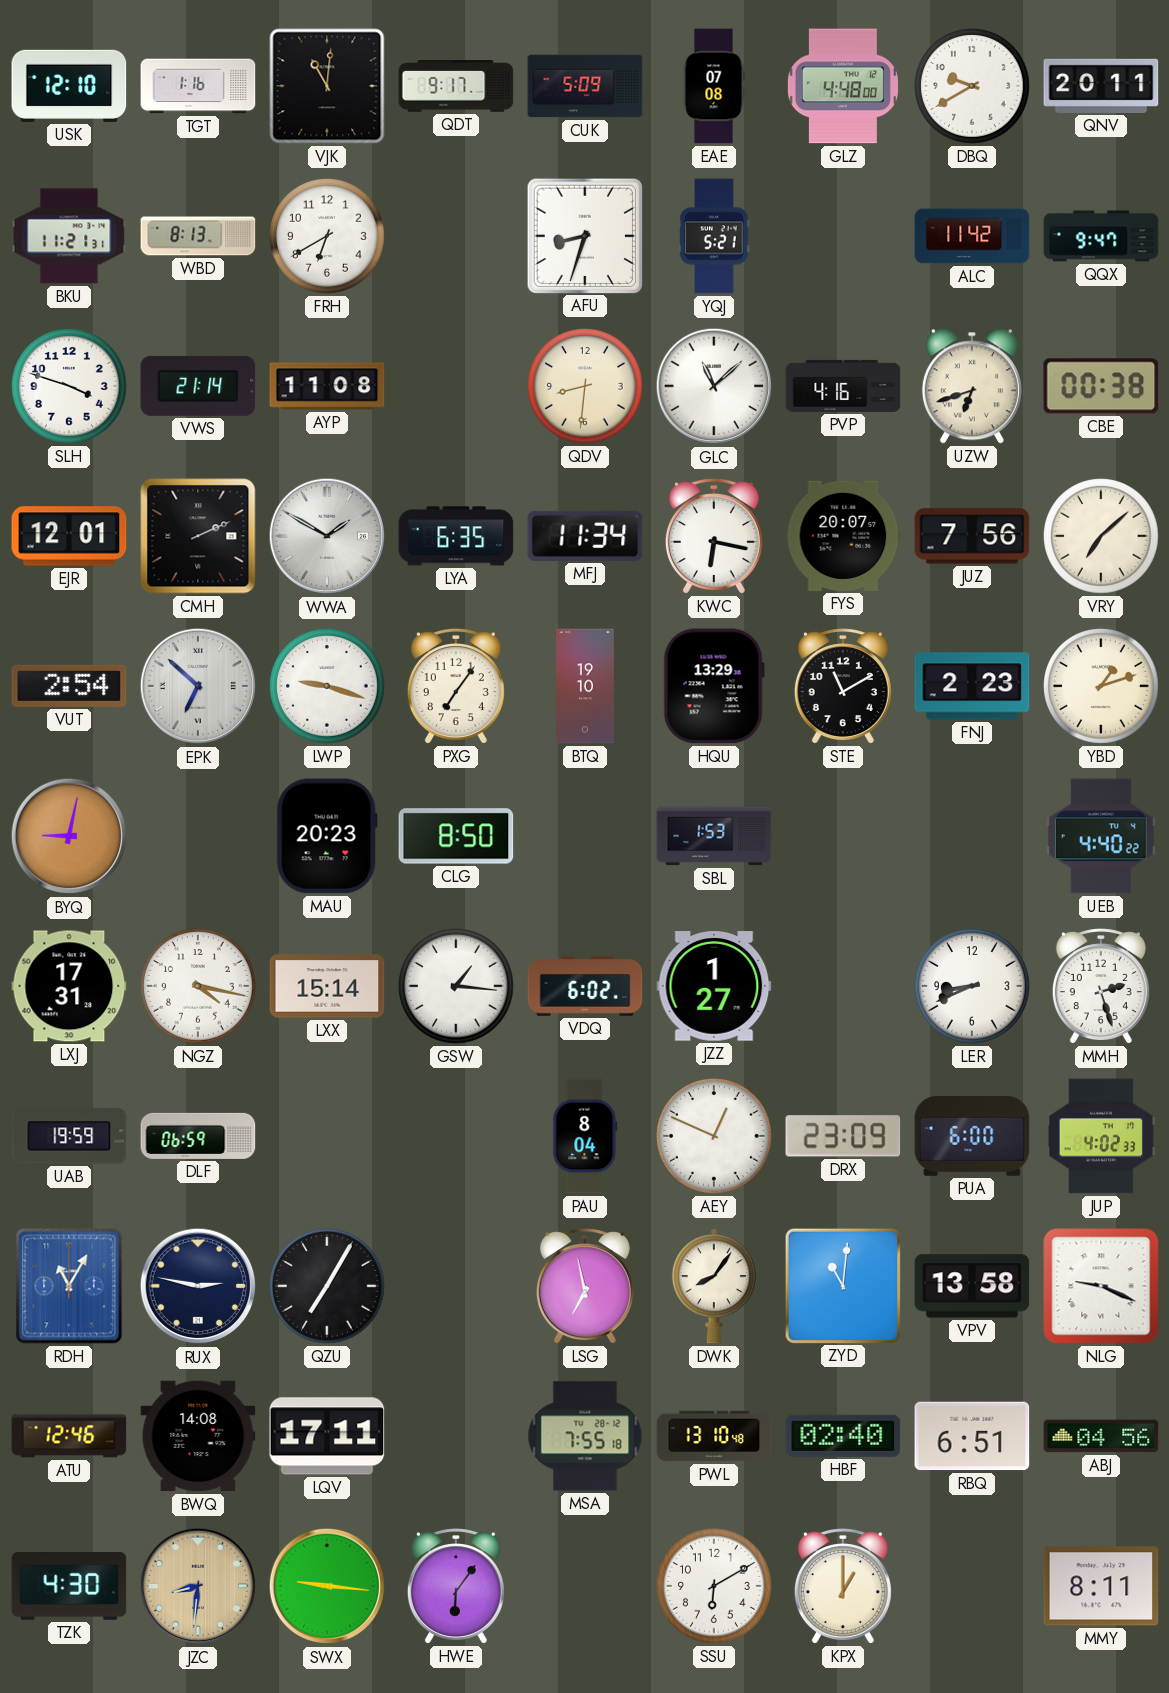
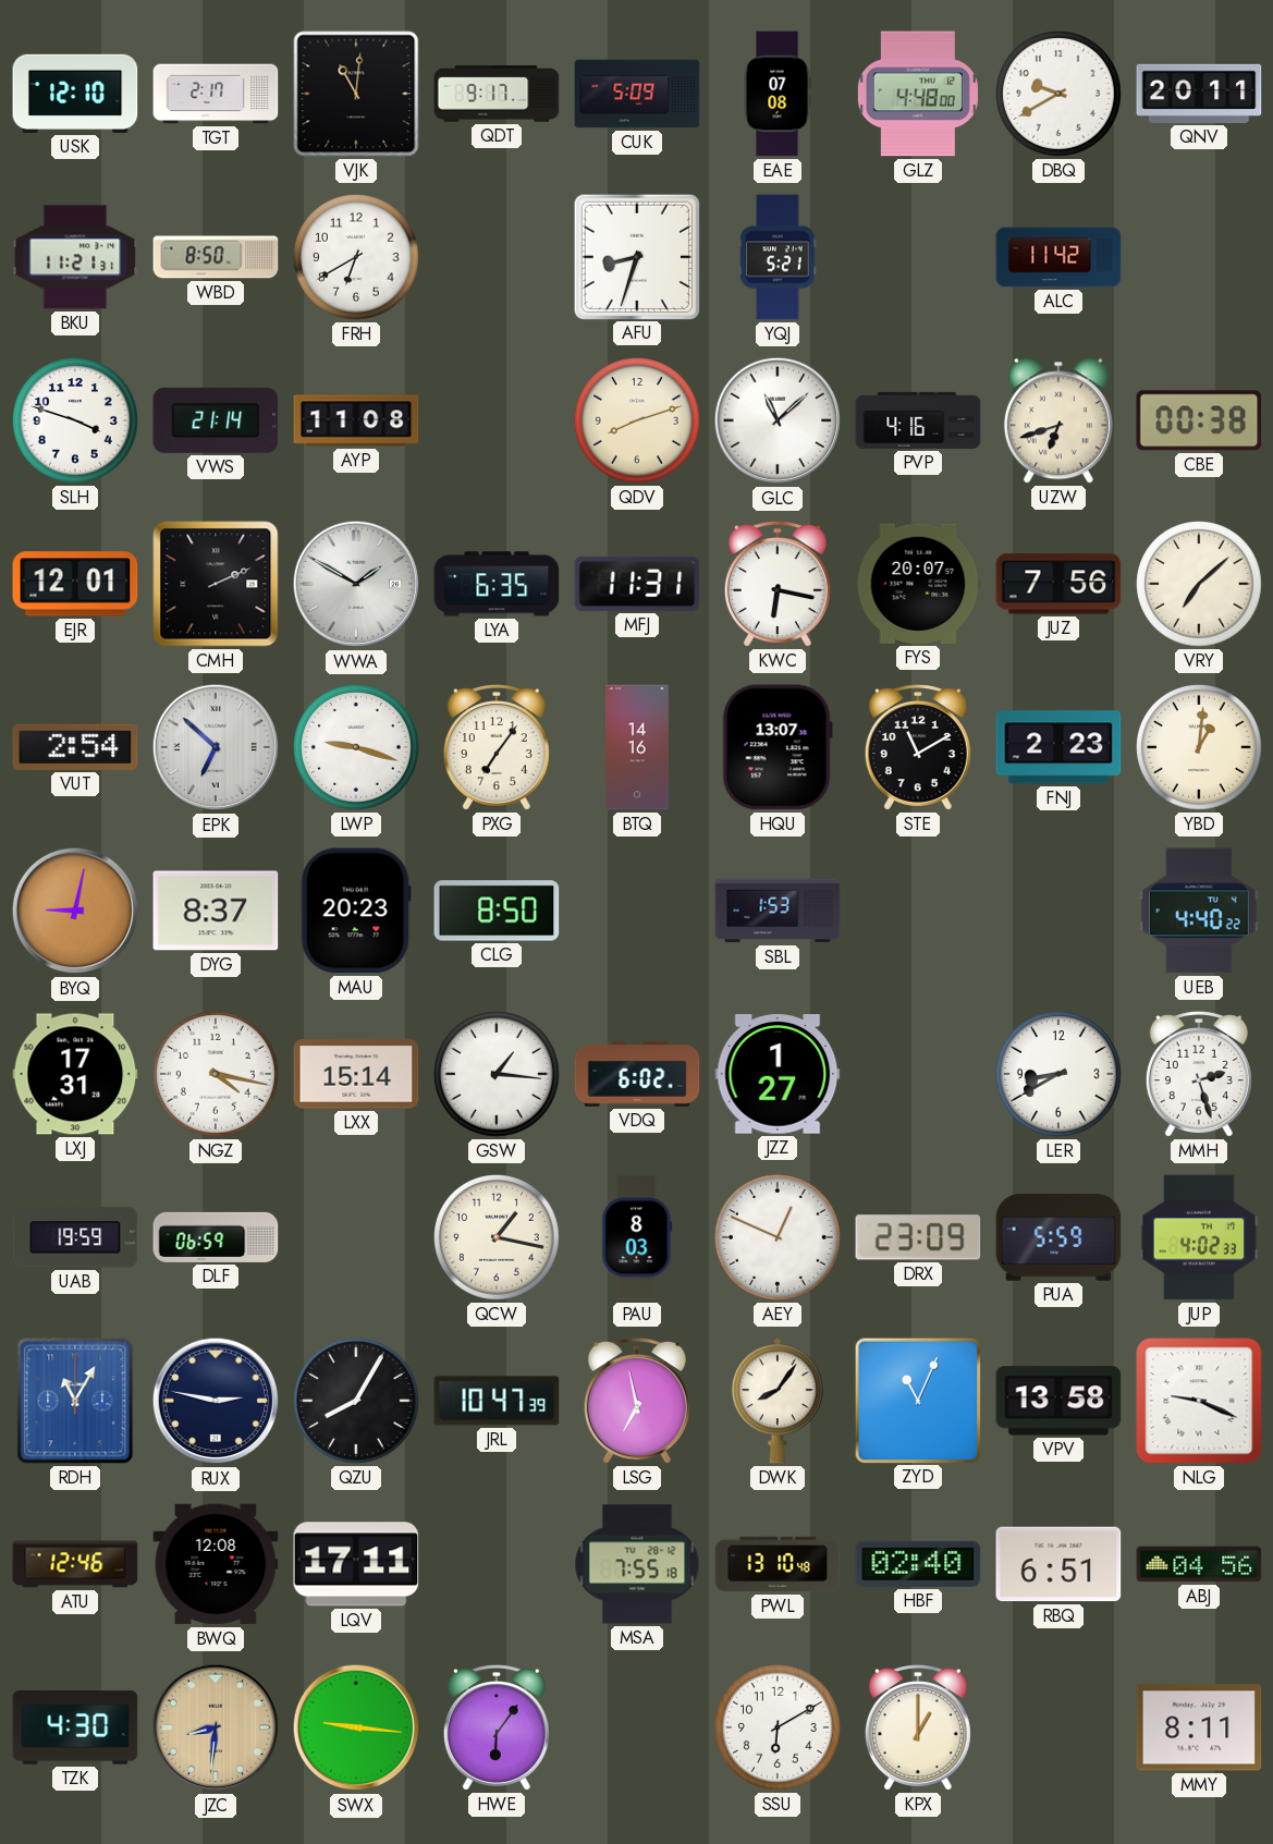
TGT: 1:16 -> 2:17
WBD: 8:13 -> 8:50
QQX: 9:47 -> none
QDV: 8:31 -> 8:12
MFJ: 11:34 -> 11:31
BTQ: 19:10 -> 14:16
HQU: 13:29 -> 13:07
YBD: 1:12 -> 1:01
DYG: none -> 8:37
LER: 8:41 -> 8:40
QCW: none -> 1:17
PAU: 8:04 -> 8:03
PUA: 6:00 -> 5:59
QZU: 7:05 -> 8:05
JRL: none -> 10:47
ZYD: 11:01 -> 11:04
BWQ: 14:08 -> 12:08
